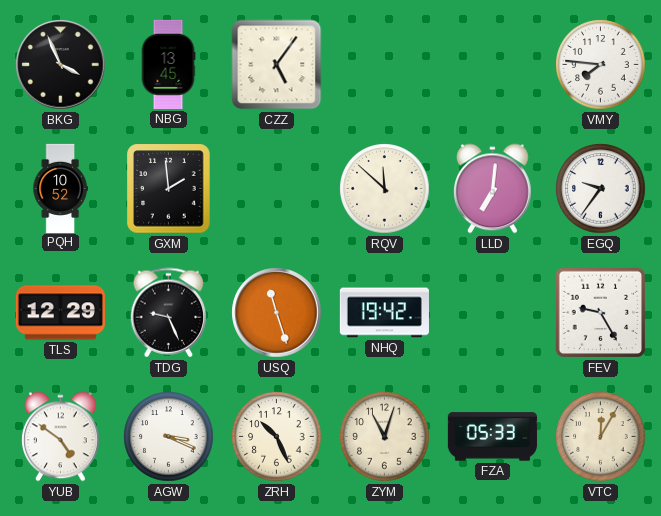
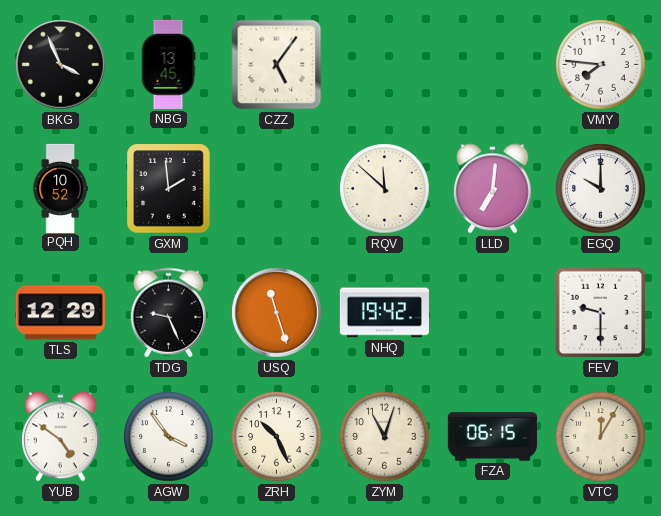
EGQ: 9:36 -> 10:00
FEV: 9:25 -> 9:30
AGW: 3:19 -> 3:54
FZA: 05:33 -> 06:15
